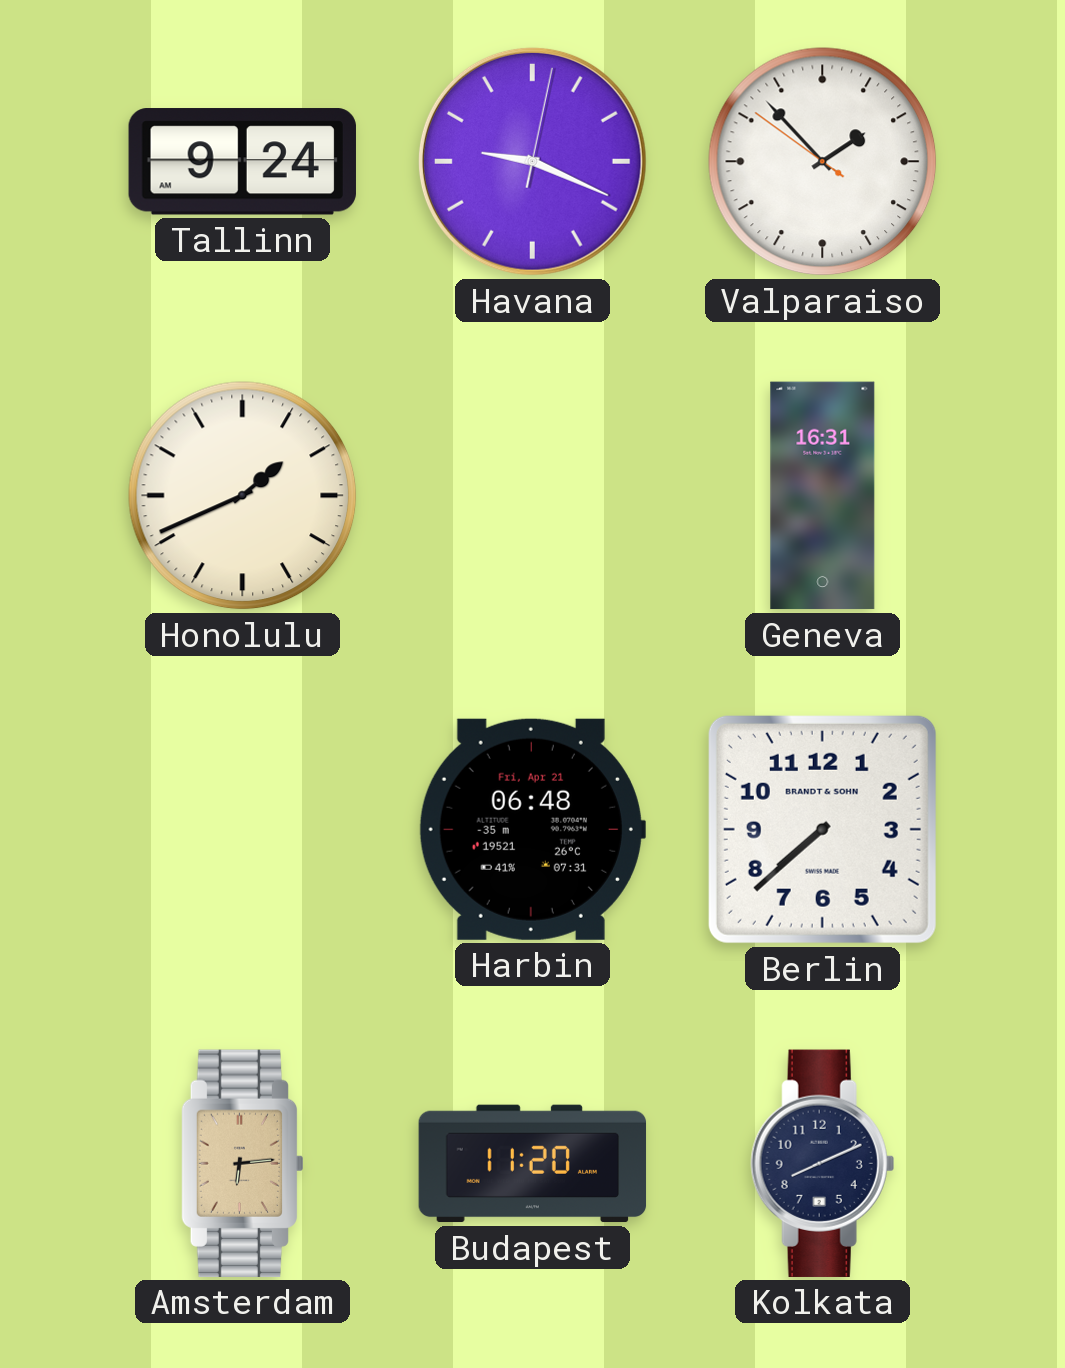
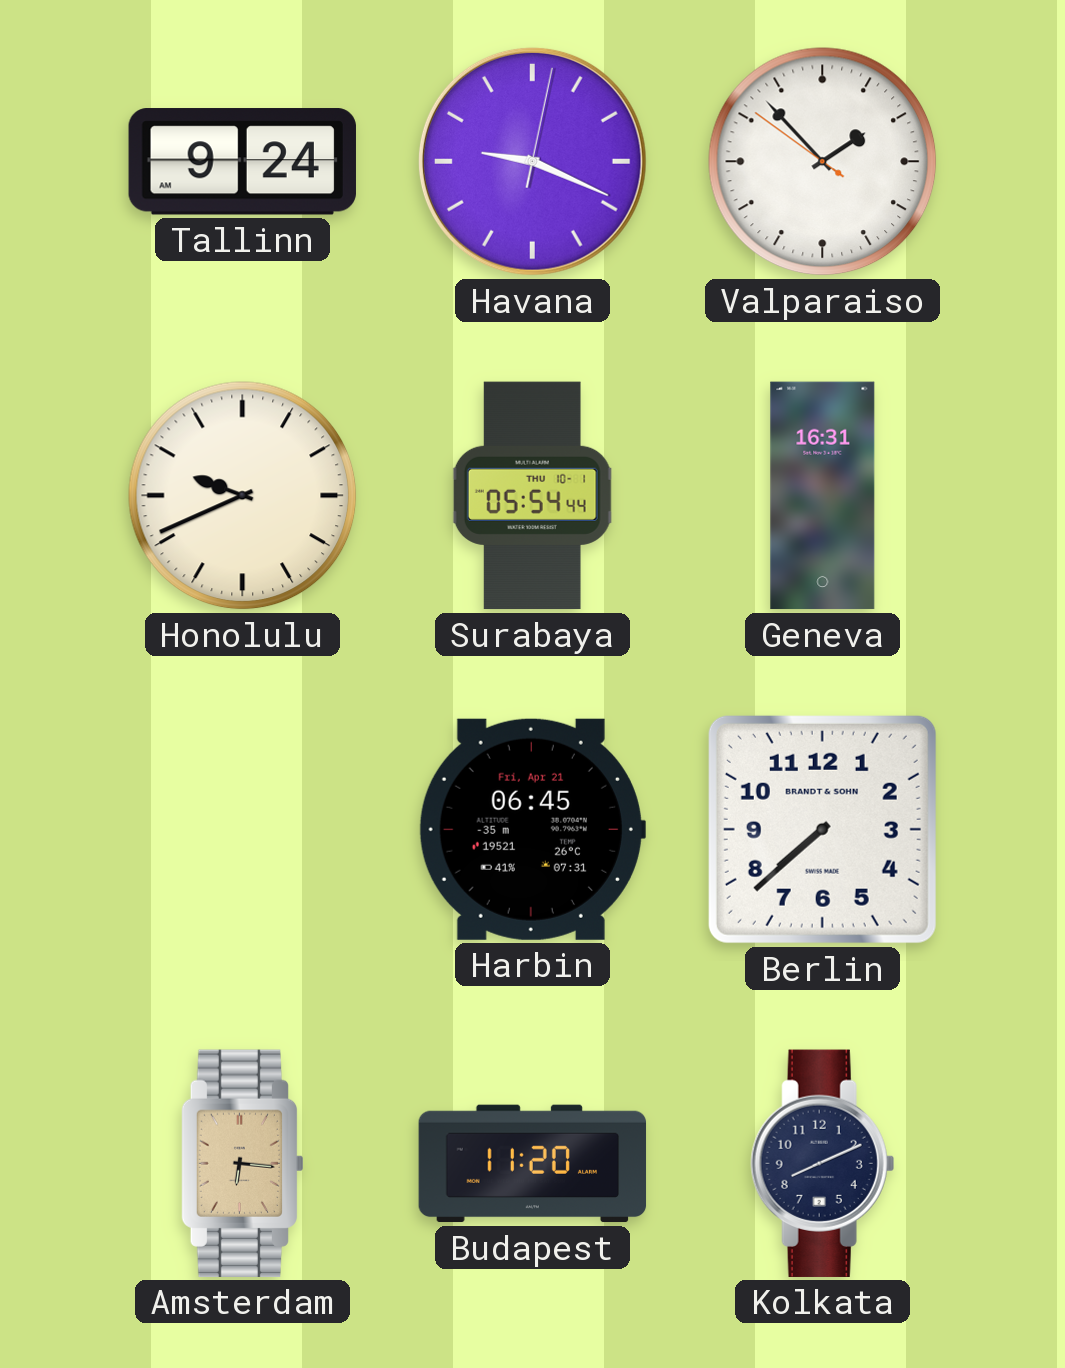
Honolulu: 1:41 -> 9:41
Surabaya: none -> 05:54
Harbin: 06:48 -> 06:45
Amsterdam: 6:14 -> 6:16
